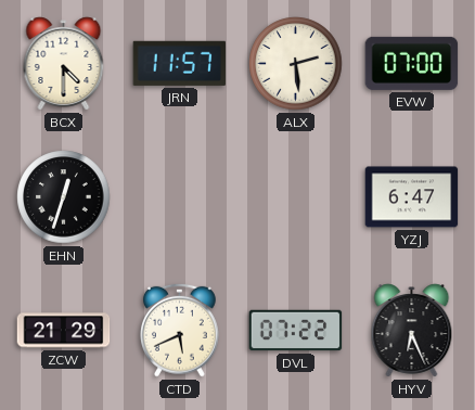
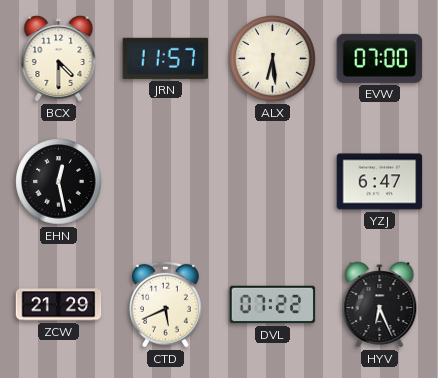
ALX: 2:29 -> 6:29
EHN: 12:33 -> 12:28
